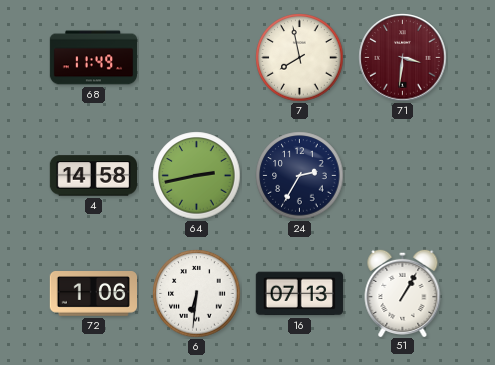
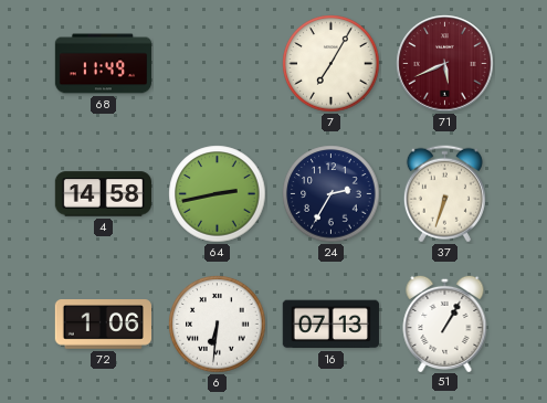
7: 7:58 -> 7:05
71: 3:31 -> 5:41
37: none -> 6:33
